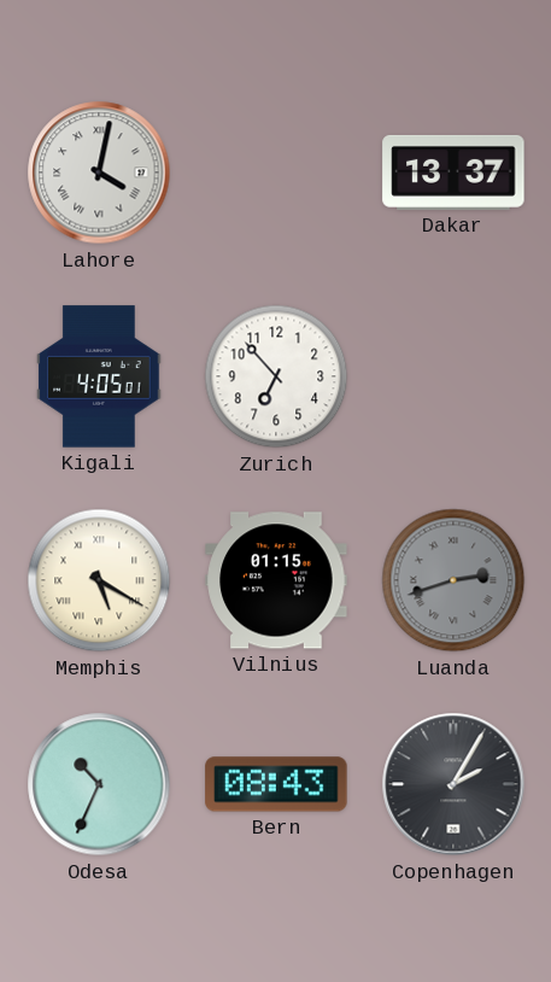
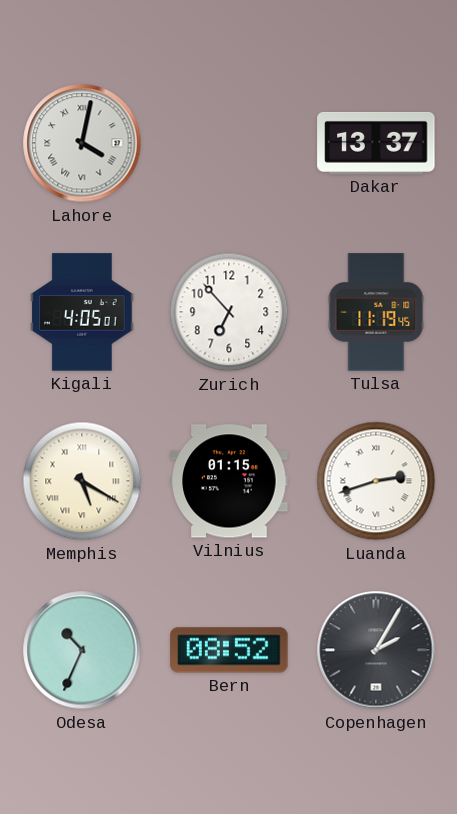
Tulsa: none -> 11:19
Luanda dial: grey -> white
Bern: 08:43 -> 08:52
